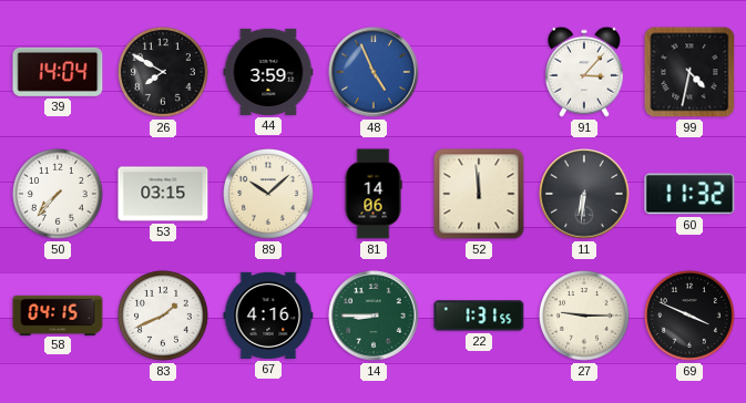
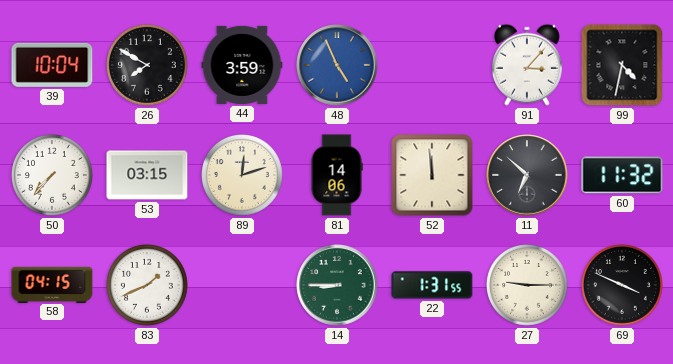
39: 14:04 -> 10:04
89: 10:08 -> 12:12
11: 6:31 -> 6:52
67: 4:16 -> none
